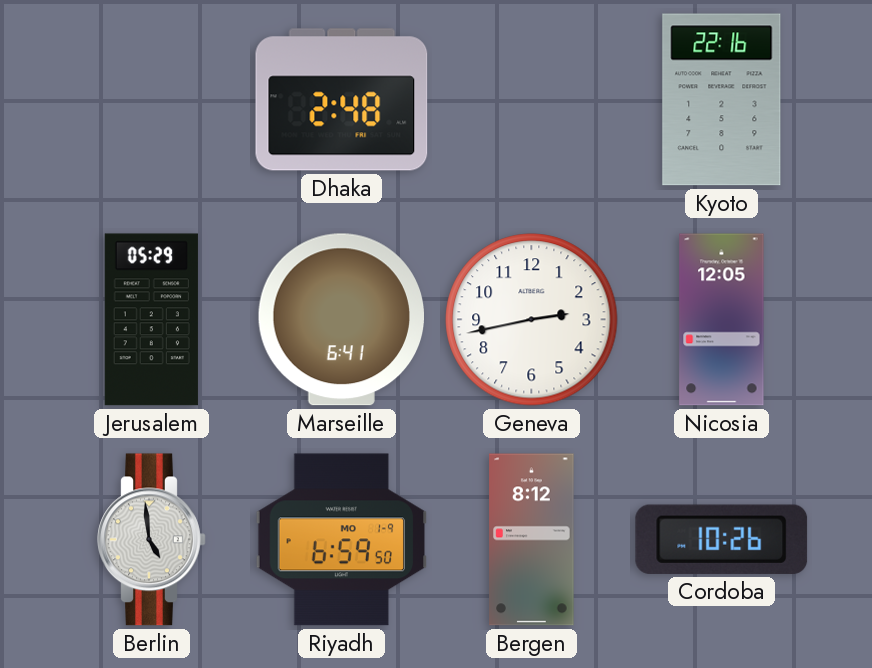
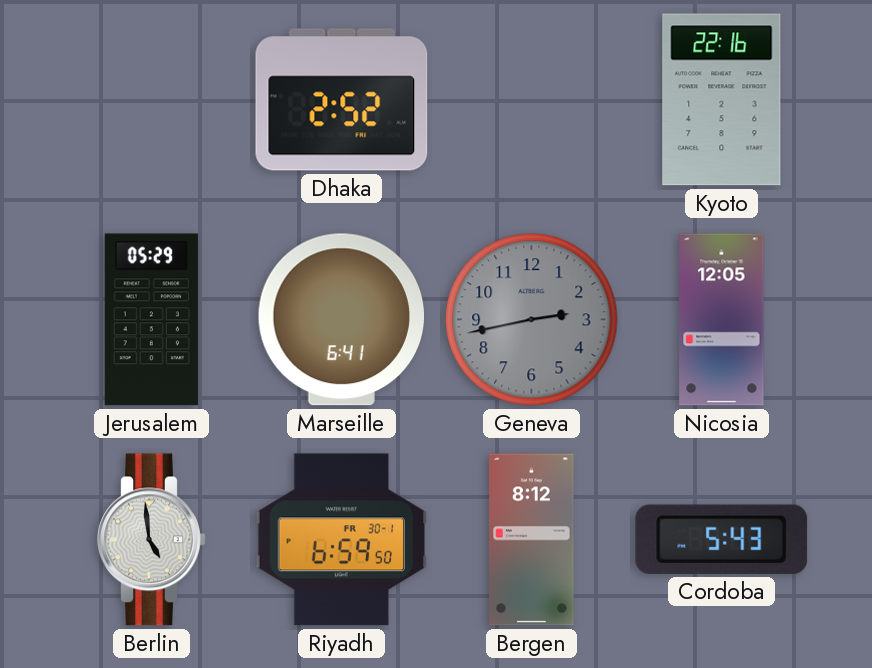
Dhaka: 2:48 -> 2:52
Geneva dial: white -> grey
Riyadh date: MO 1-9 -> FR 30-1
Cordoba: 10:26 -> 5:43
